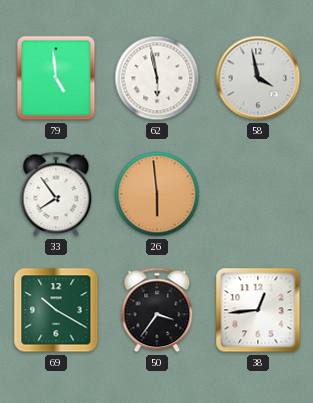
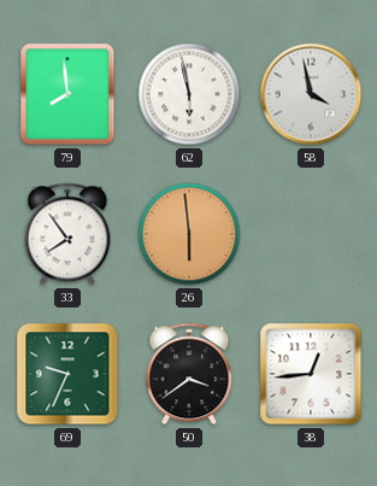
79: 4:59 -> 7:59
69: 10:20 -> 9:34
50: 3:36 -> 3:39
